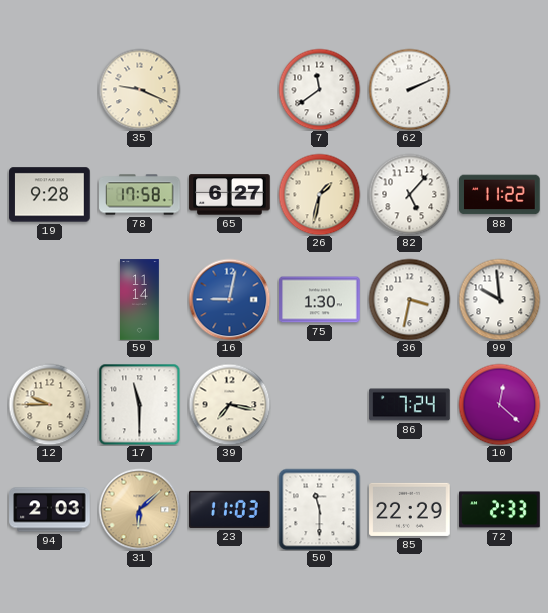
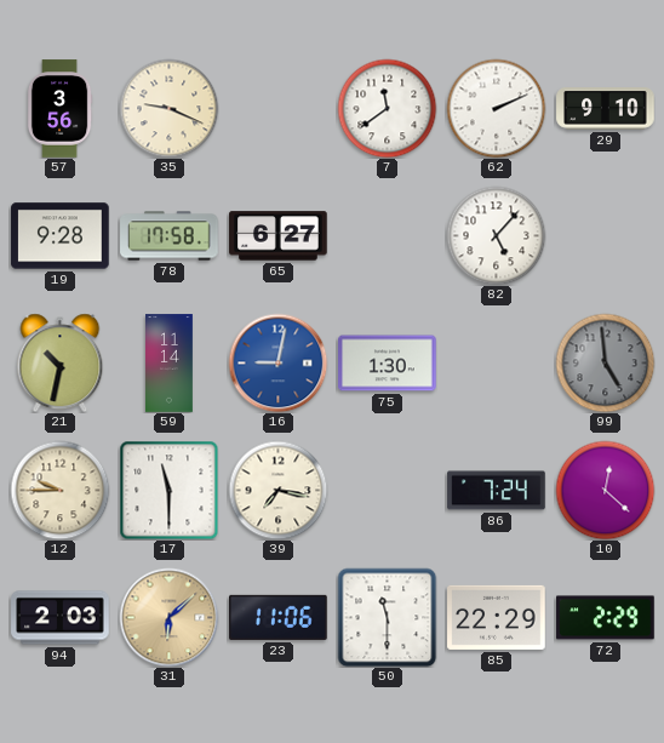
57: none -> 3:56
29: none -> 9:10
26: 1:32 -> none
88: 11:22 -> none
21: none -> 10:32
36: 3:32 -> none
99: 9:59 -> 4:59
99 dial: white -> grey
23: 11:03 -> 11:06
72: 2:33 -> 2:29
